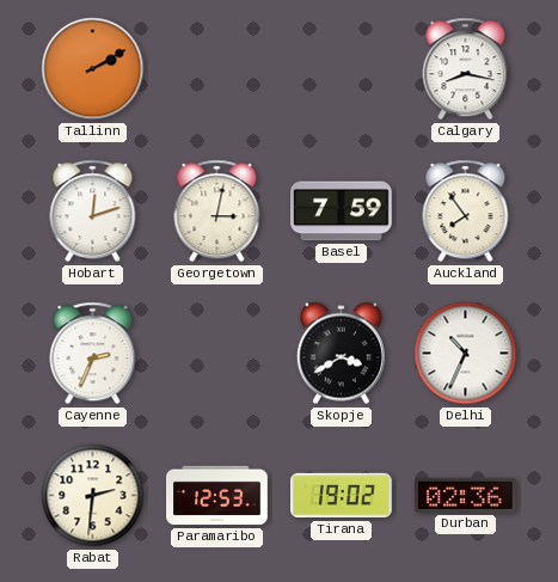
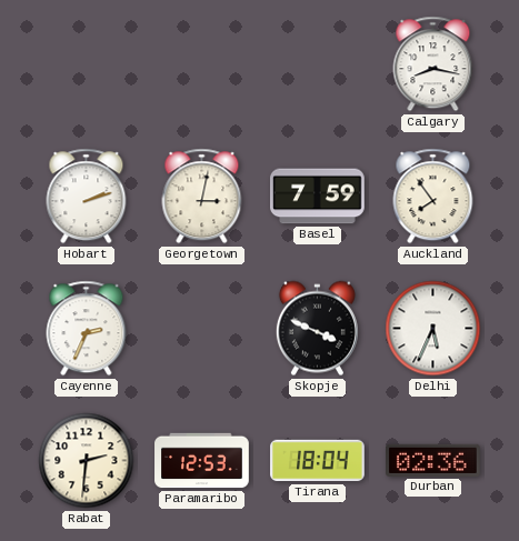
Tallinn: 2:10 -> none
Hobart: 12:12 -> 2:12
Skopje: 3:40 -> 3:49
Delhi: 10:34 -> 5:34
Tirana: 19:02 -> 18:04
